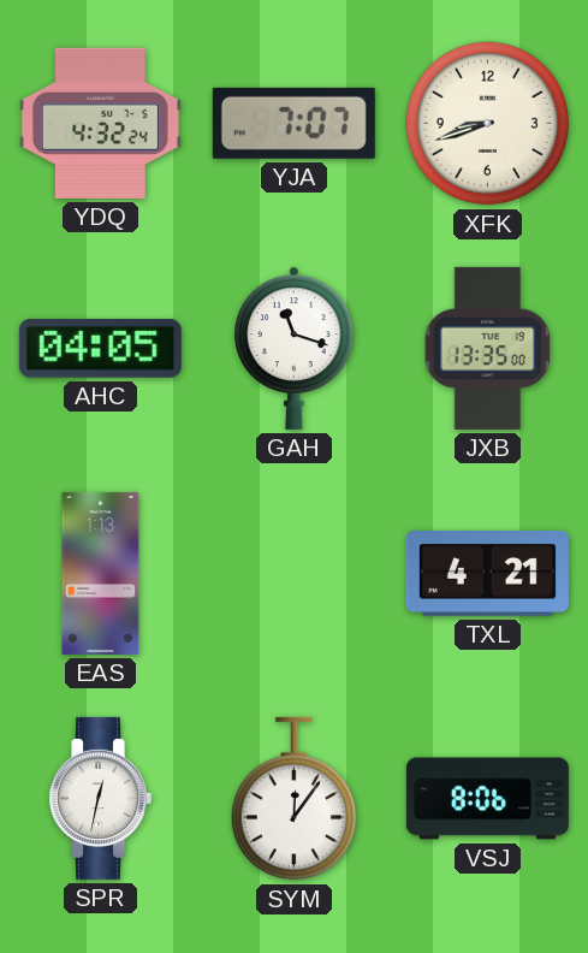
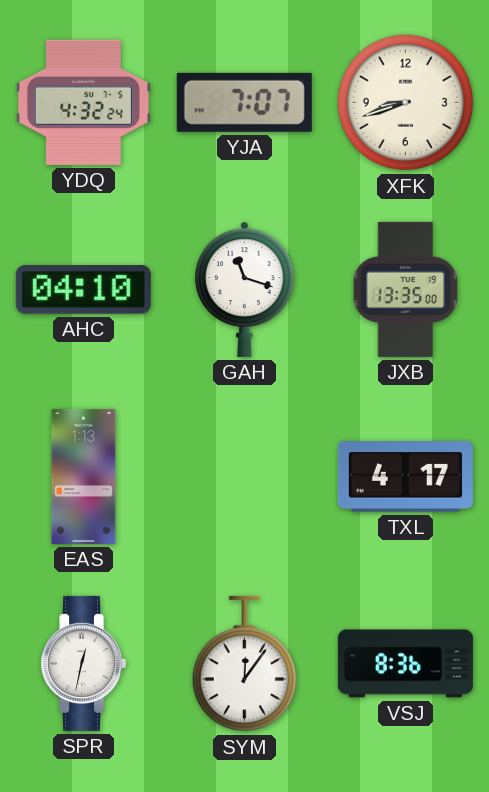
AHC: 04:05 -> 04:10
TXL: 4:21 -> 4:17
VSJ: 8:06 -> 8:36
